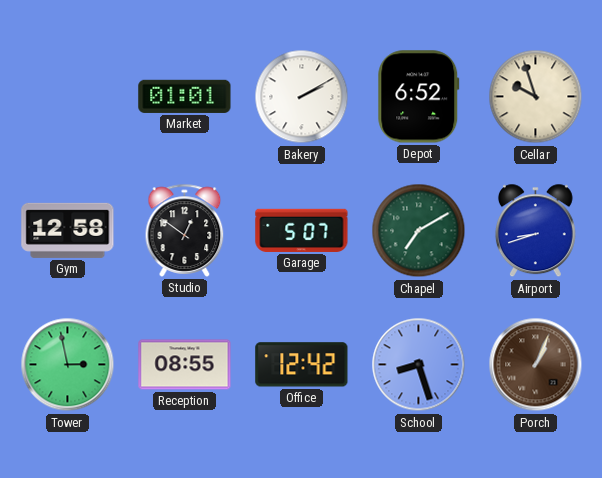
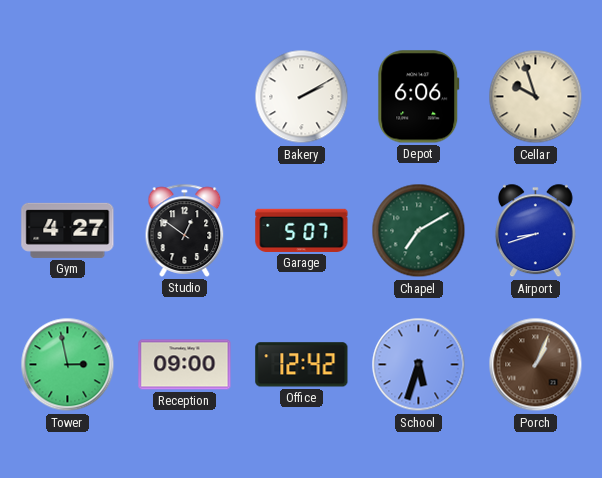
Market: 01:01 -> none
Depot: 6:52 -> 6:06
Gym: 12:58 -> 4:27
Reception: 08:55 -> 09:00
School: 8:27 -> 5:33
